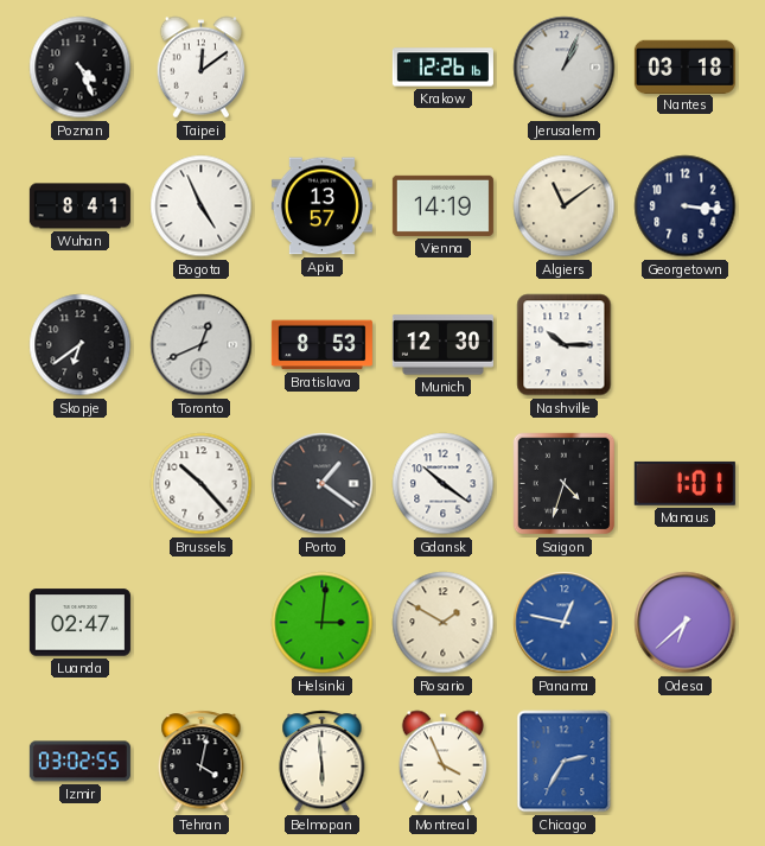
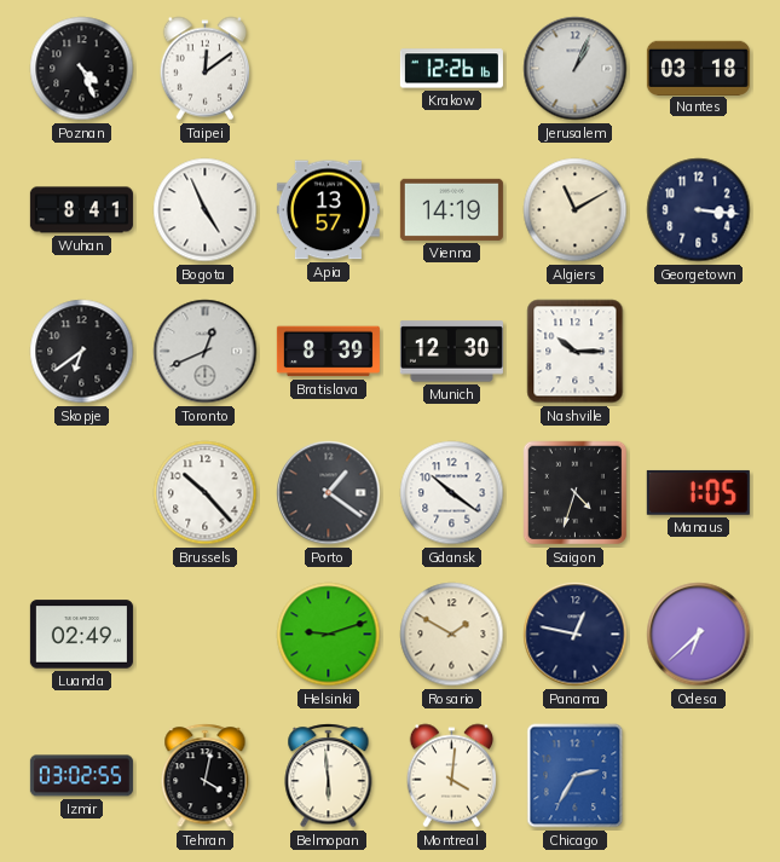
Algiers: 11:09 -> 11:10
Bratislava: 8:53 -> 8:39
Manaus: 1:01 -> 1:05
Luanda: 02:47 -> 02:49
Helsinki: 3:01 -> 9:12
Panama dial: blue -> navy
Montreal: 3:56 -> 4:01
